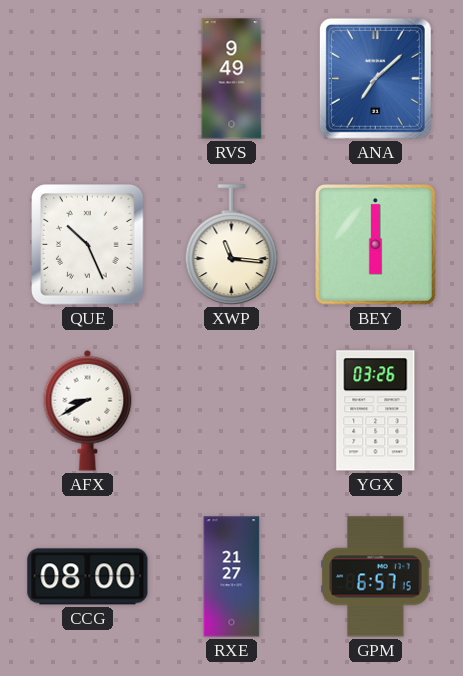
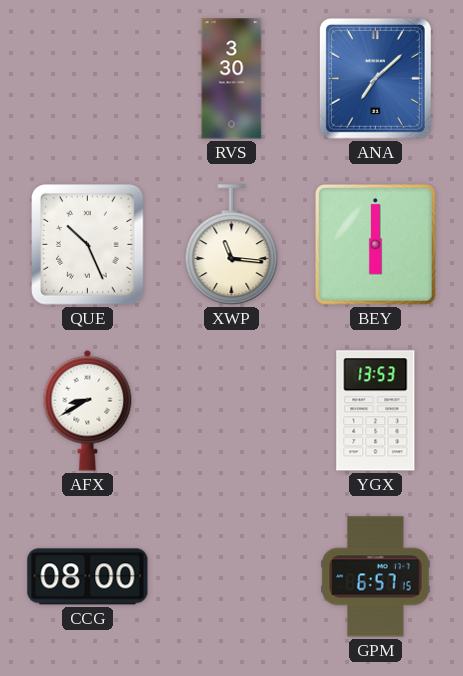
RVS: 9:49 -> 3:30
YGX: 03:26 -> 13:53
RXE: 21:27 -> none
